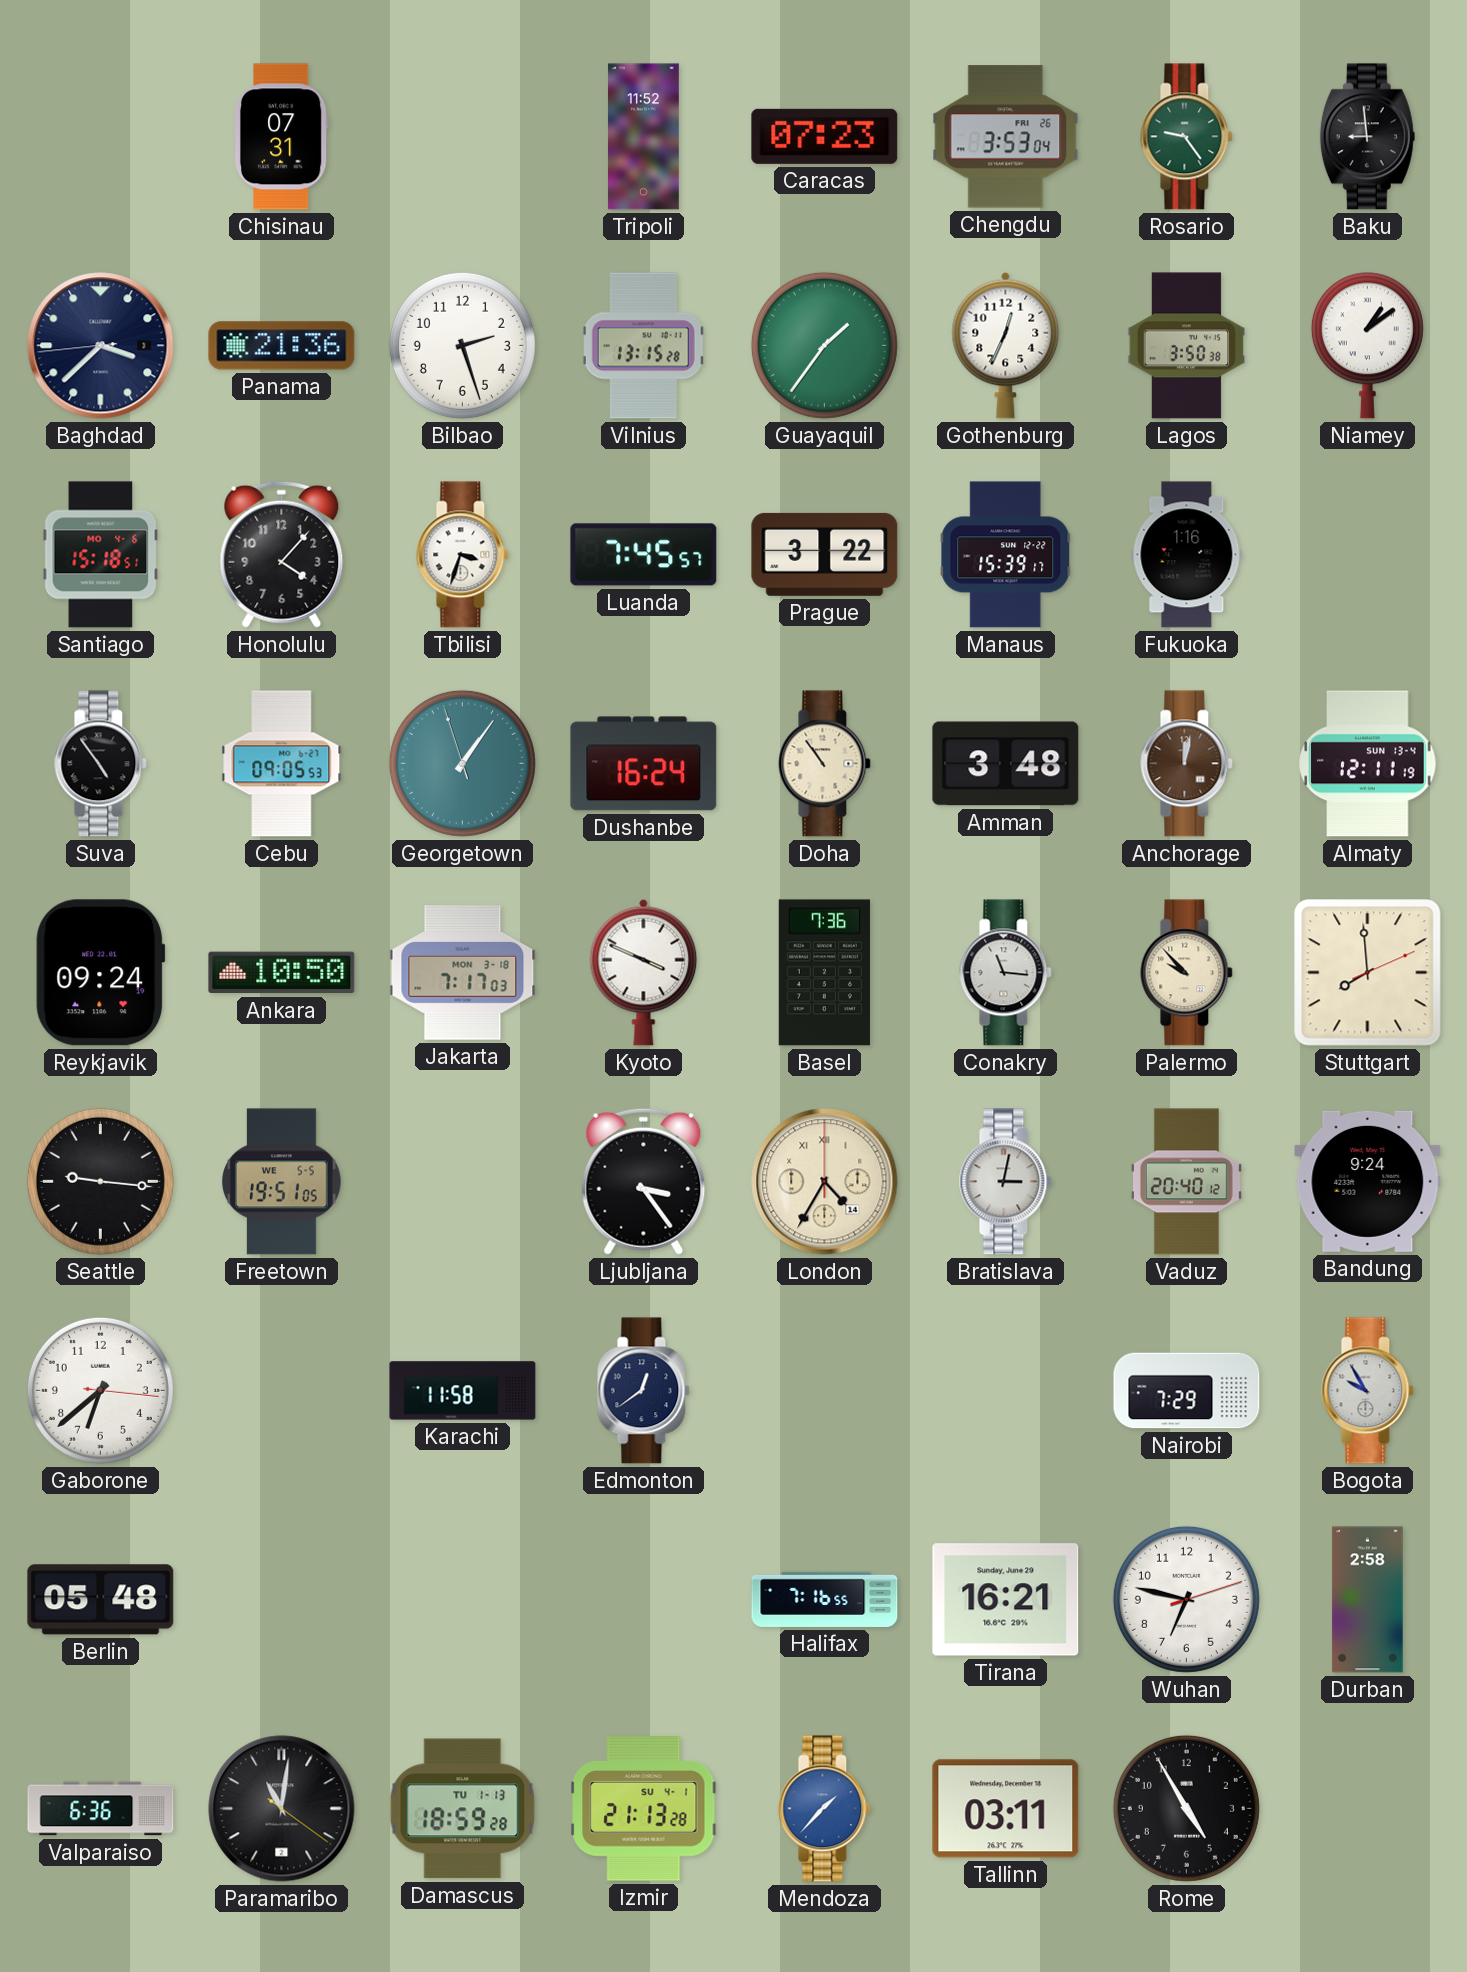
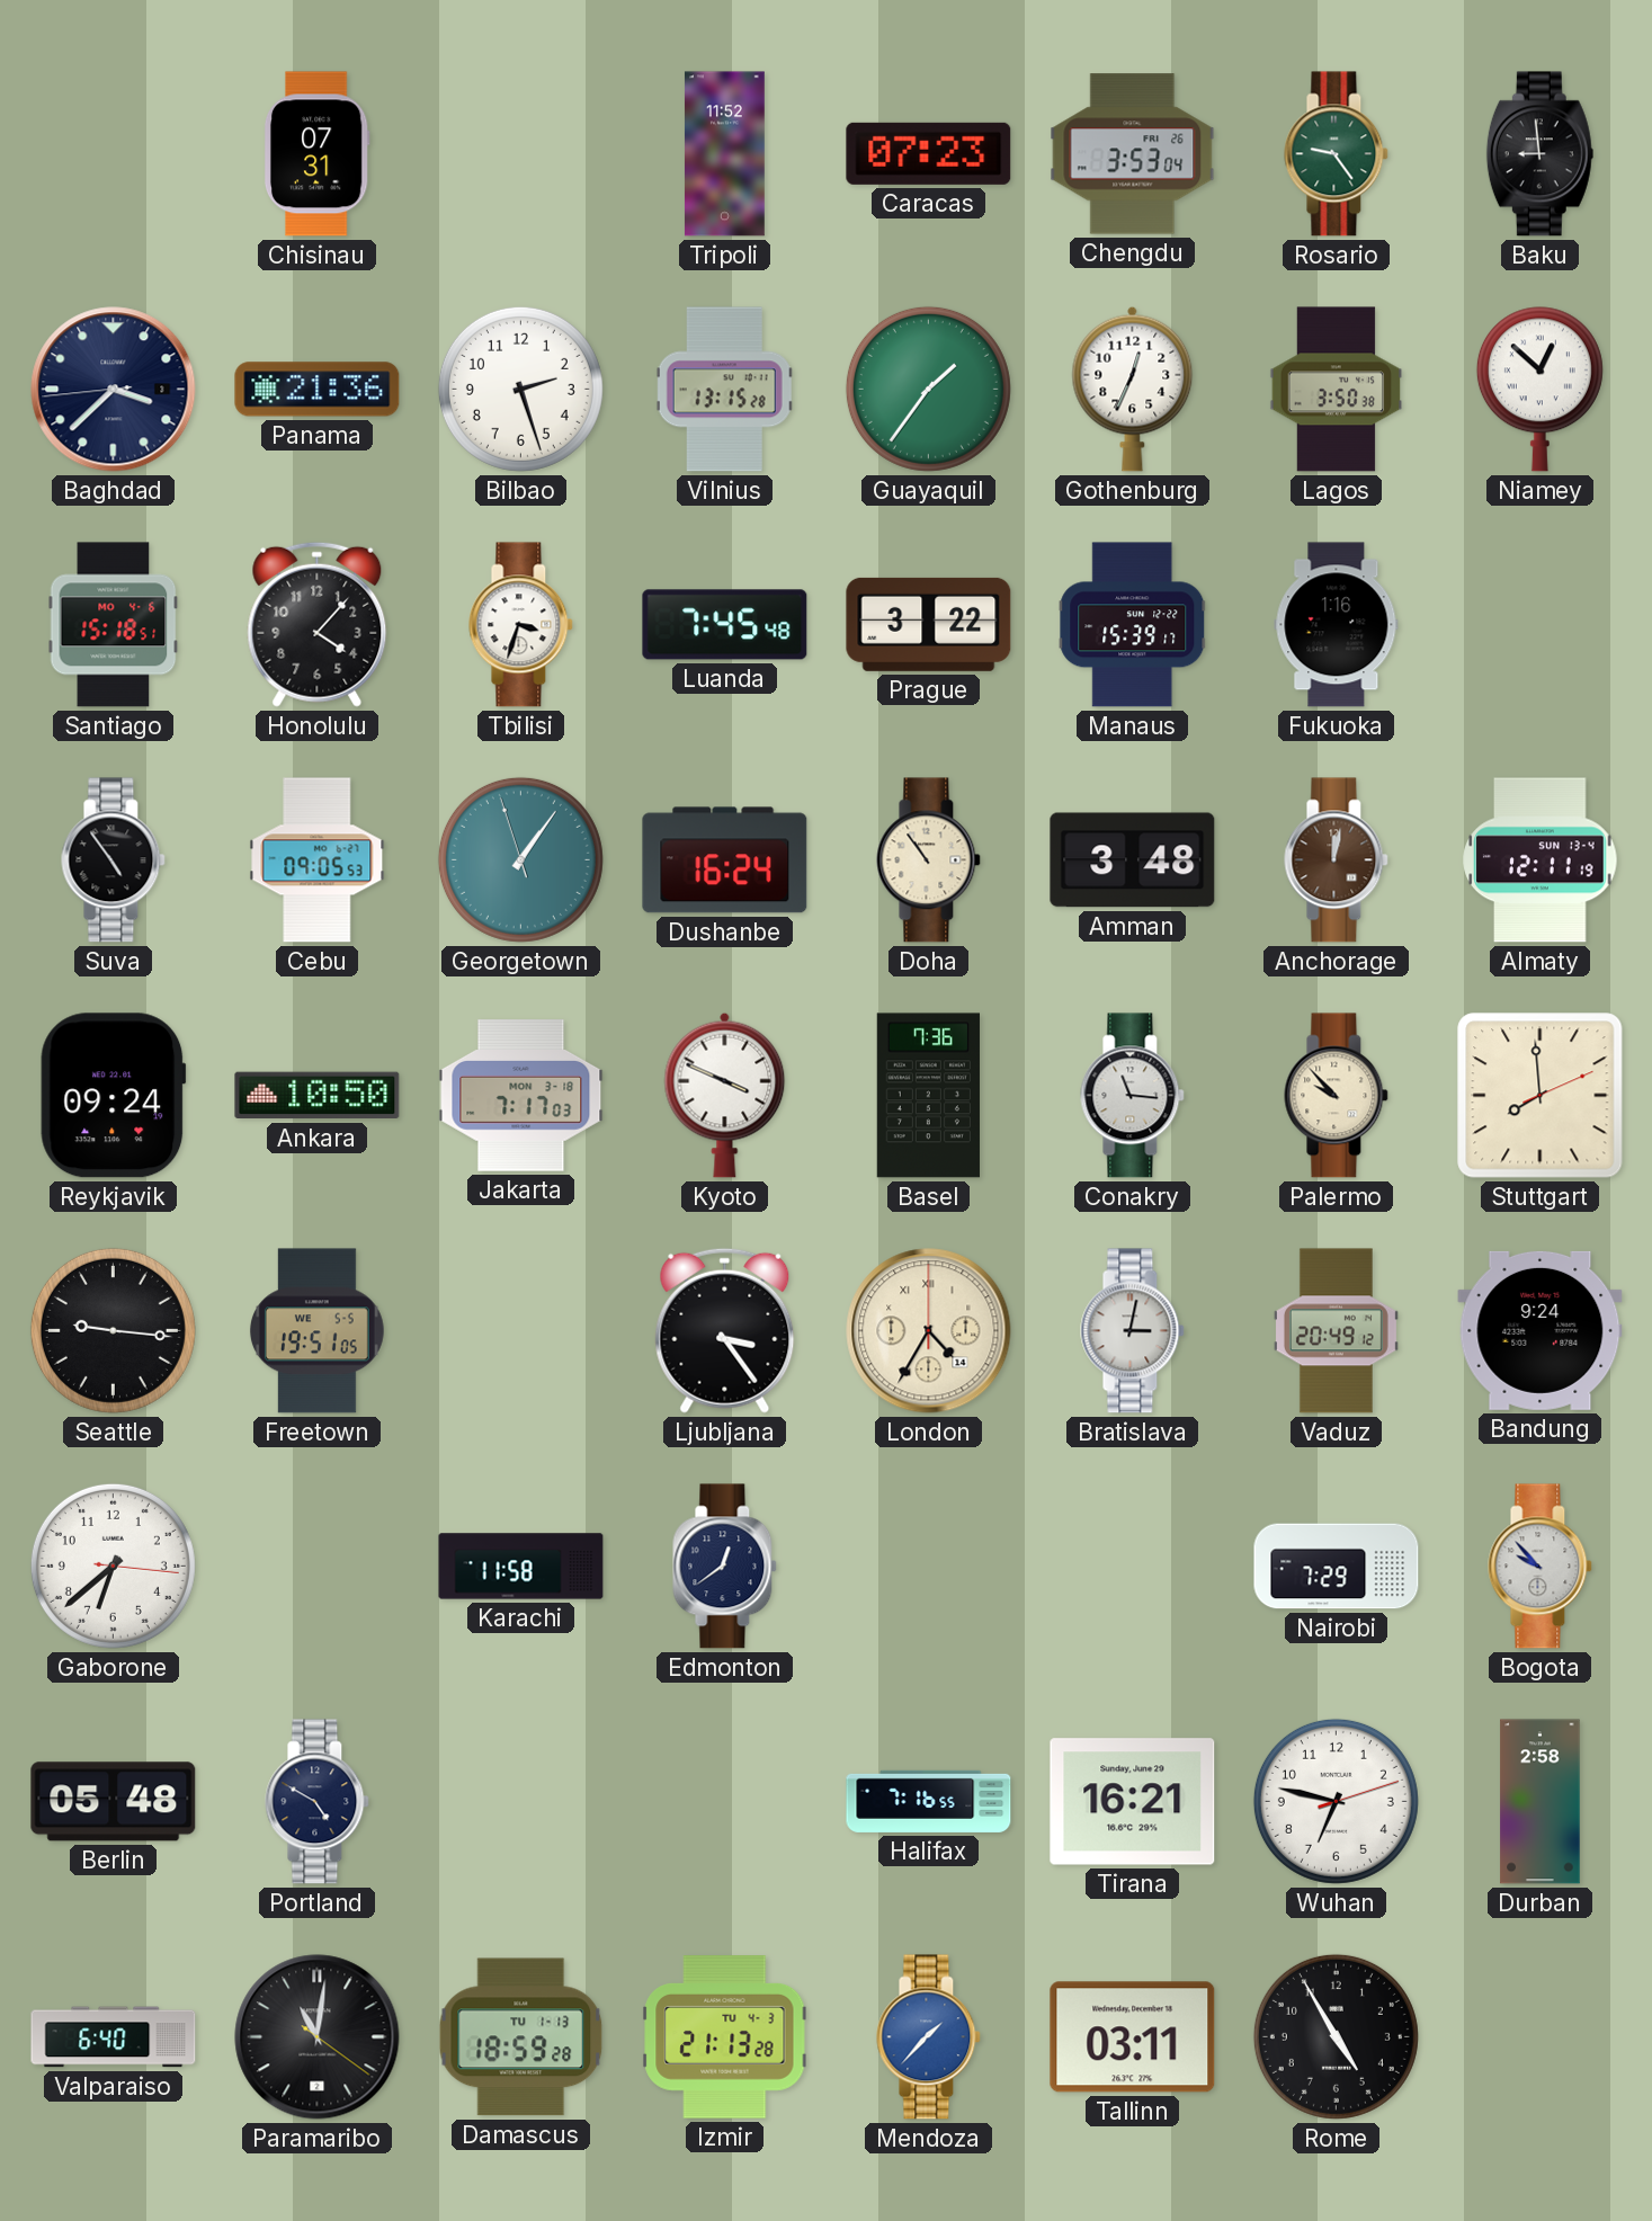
Niamey: 1:09 -> 12:52
Luanda: 7:45:57 -> 7:45:48
Vaduz: 20:40 -> 20:49
Bogota: 9:55 -> 9:53
Portland: none -> 4:50
Valparaiso: 6:36 -> 6:40
Izmir date: SU 4-1 -> TU 4-3
